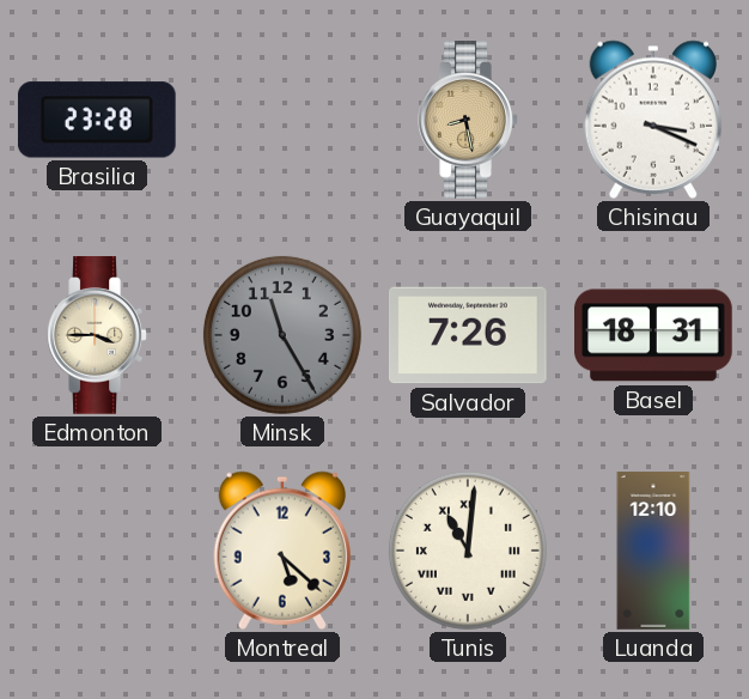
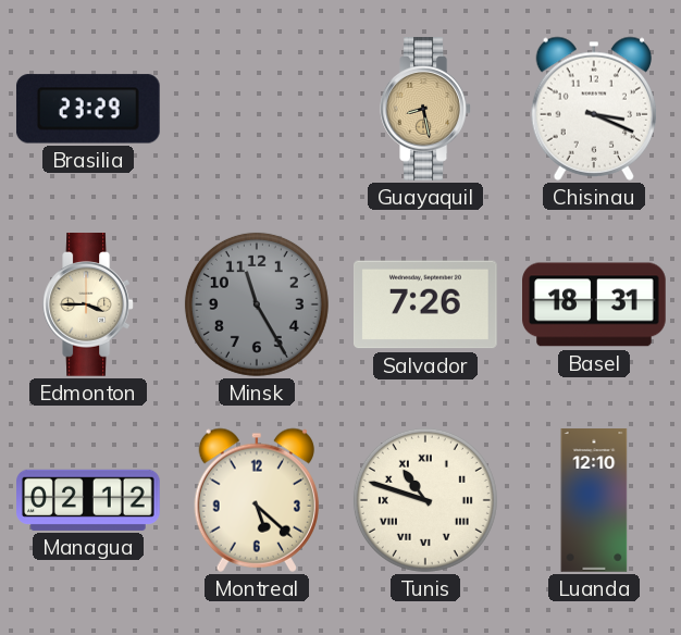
Brasilia: 23:28 -> 23:29
Managua: none -> 02:12
Tunis: 11:01 -> 10:48
